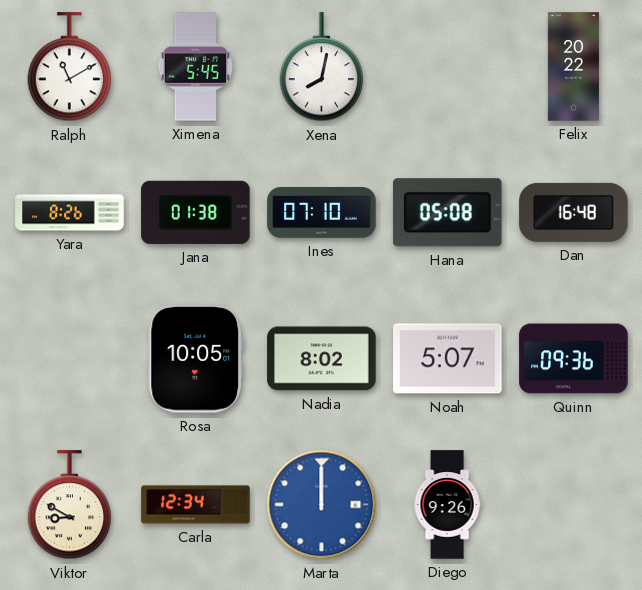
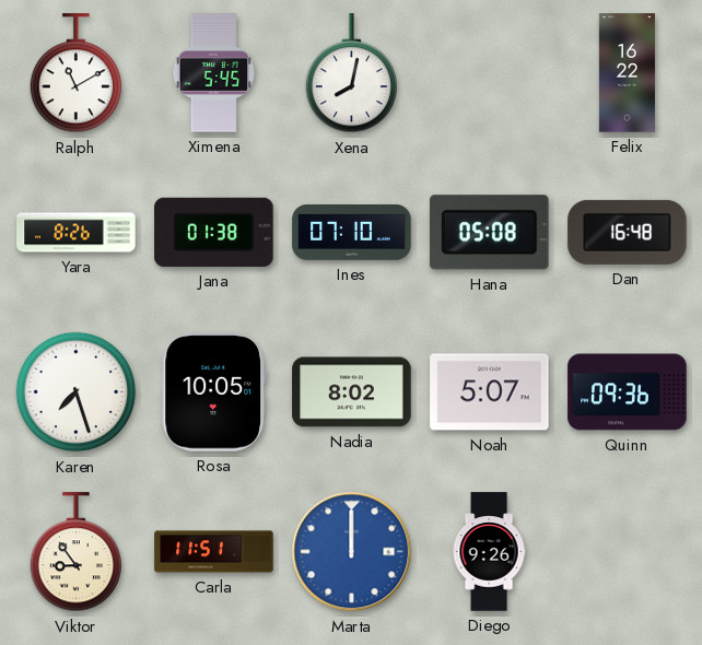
Felix: 20:22 -> 16:22
Karen: none -> 7:27
Viktor: 8:50 -> 8:54
Carla: 12:34 -> 11:51
